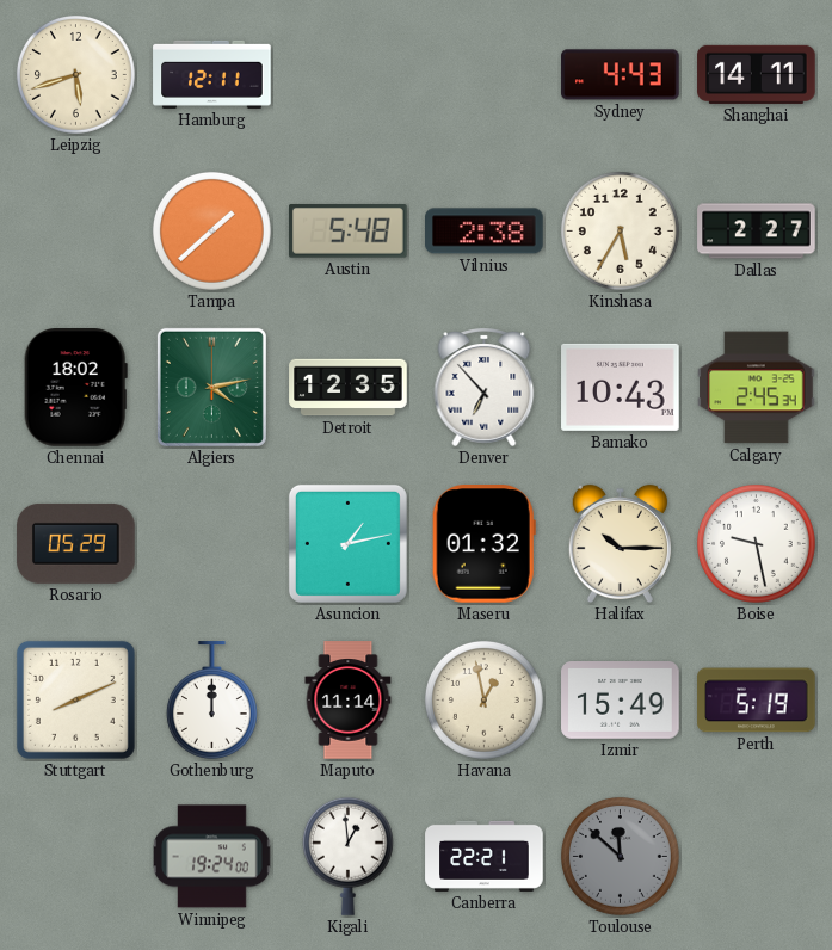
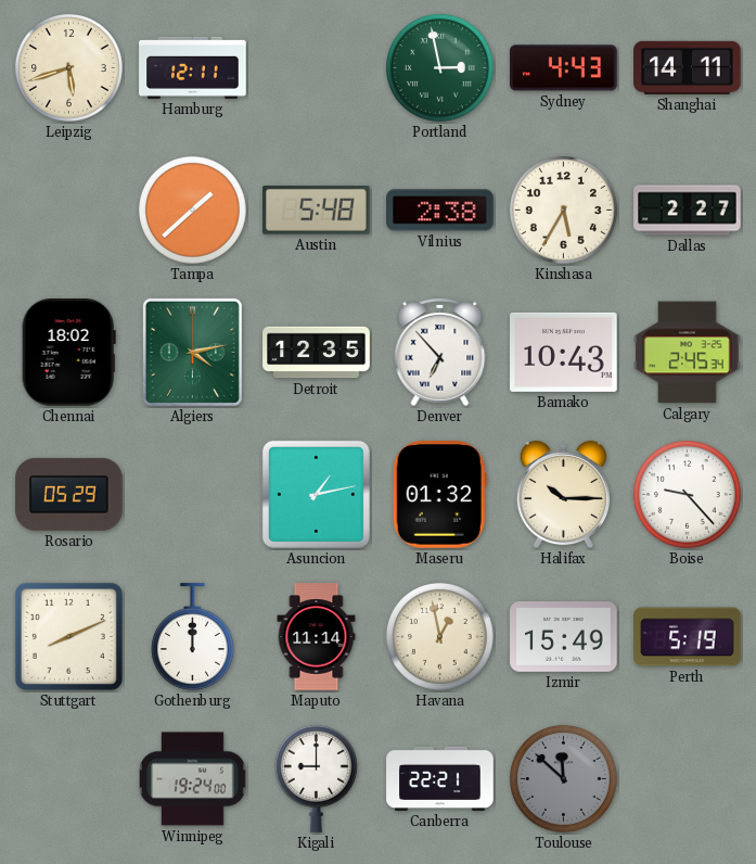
Portland: none -> 2:58
Boise: 9:28 -> 9:23
Kigali: 12:59 -> 9:00
